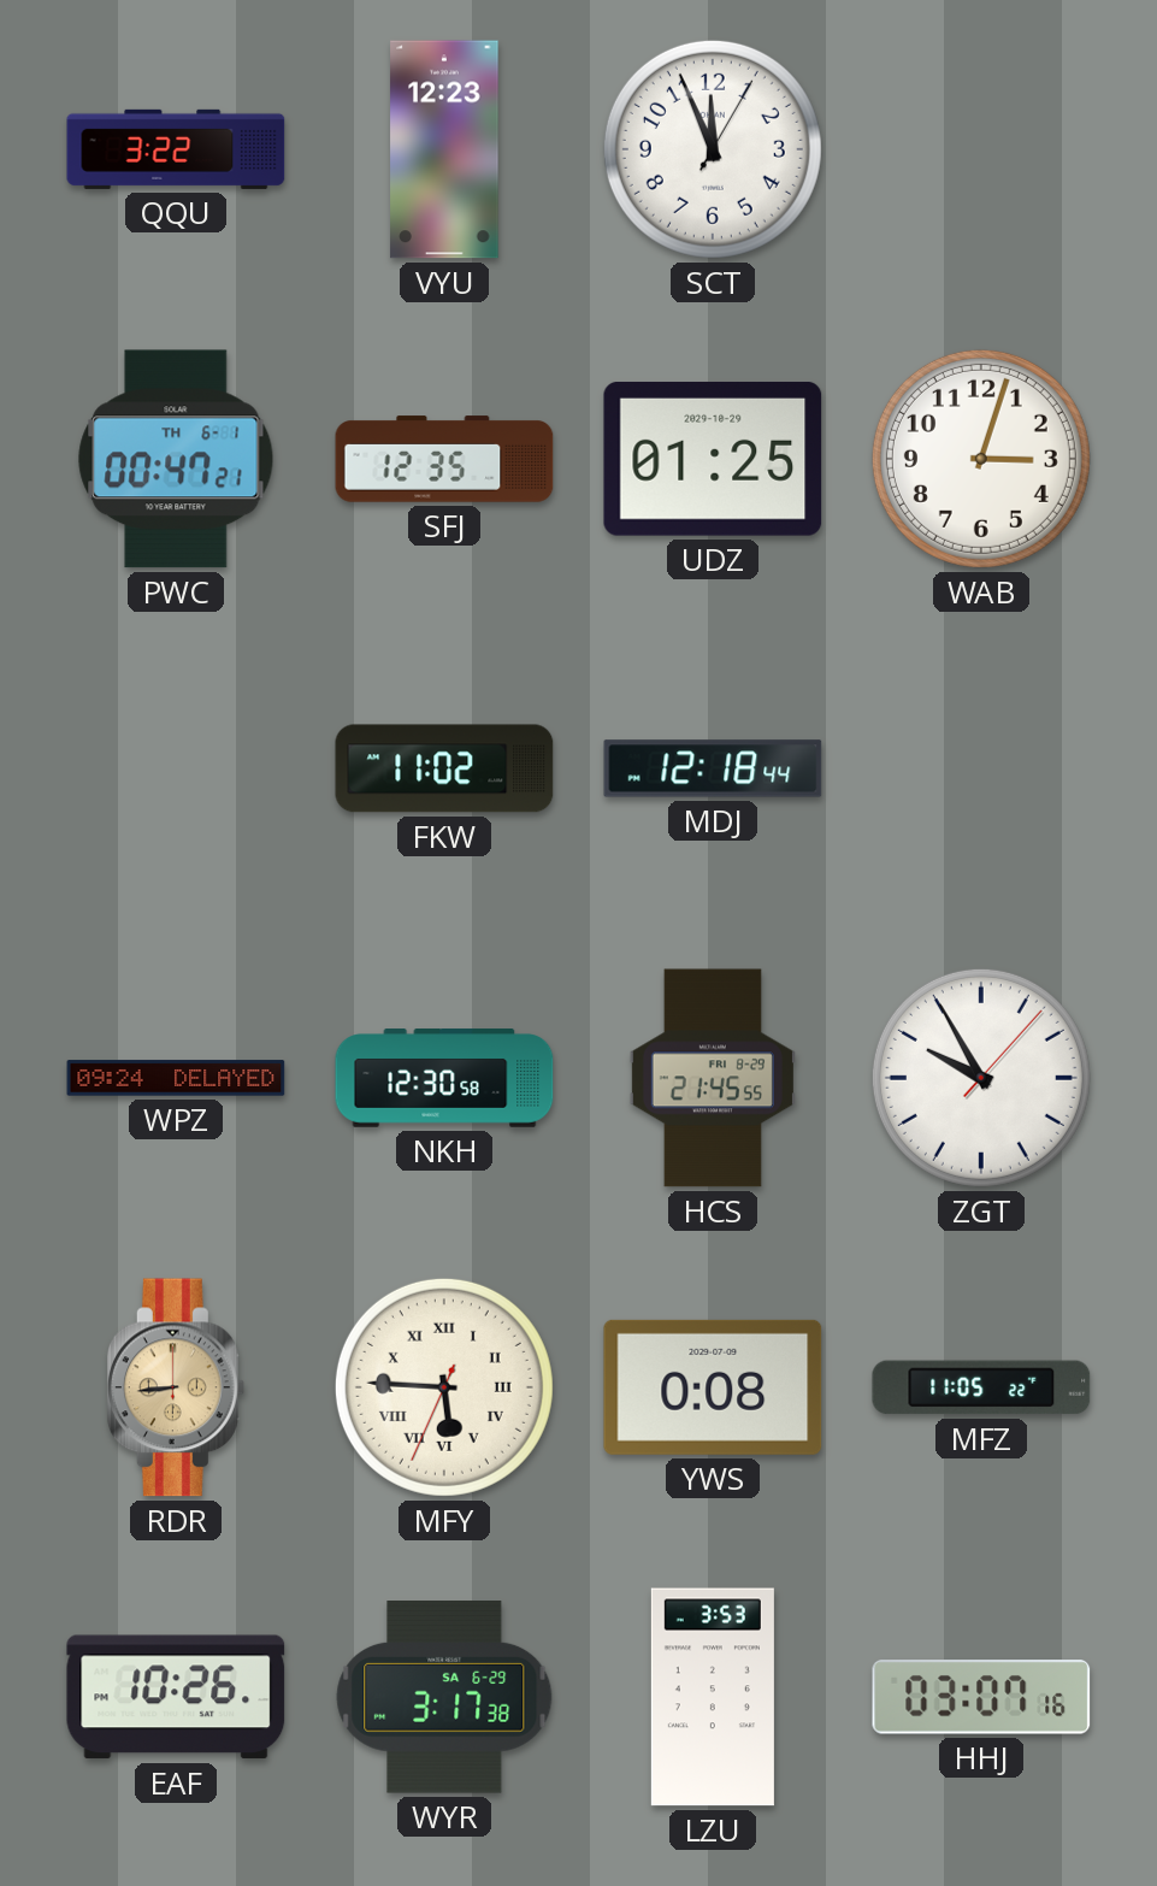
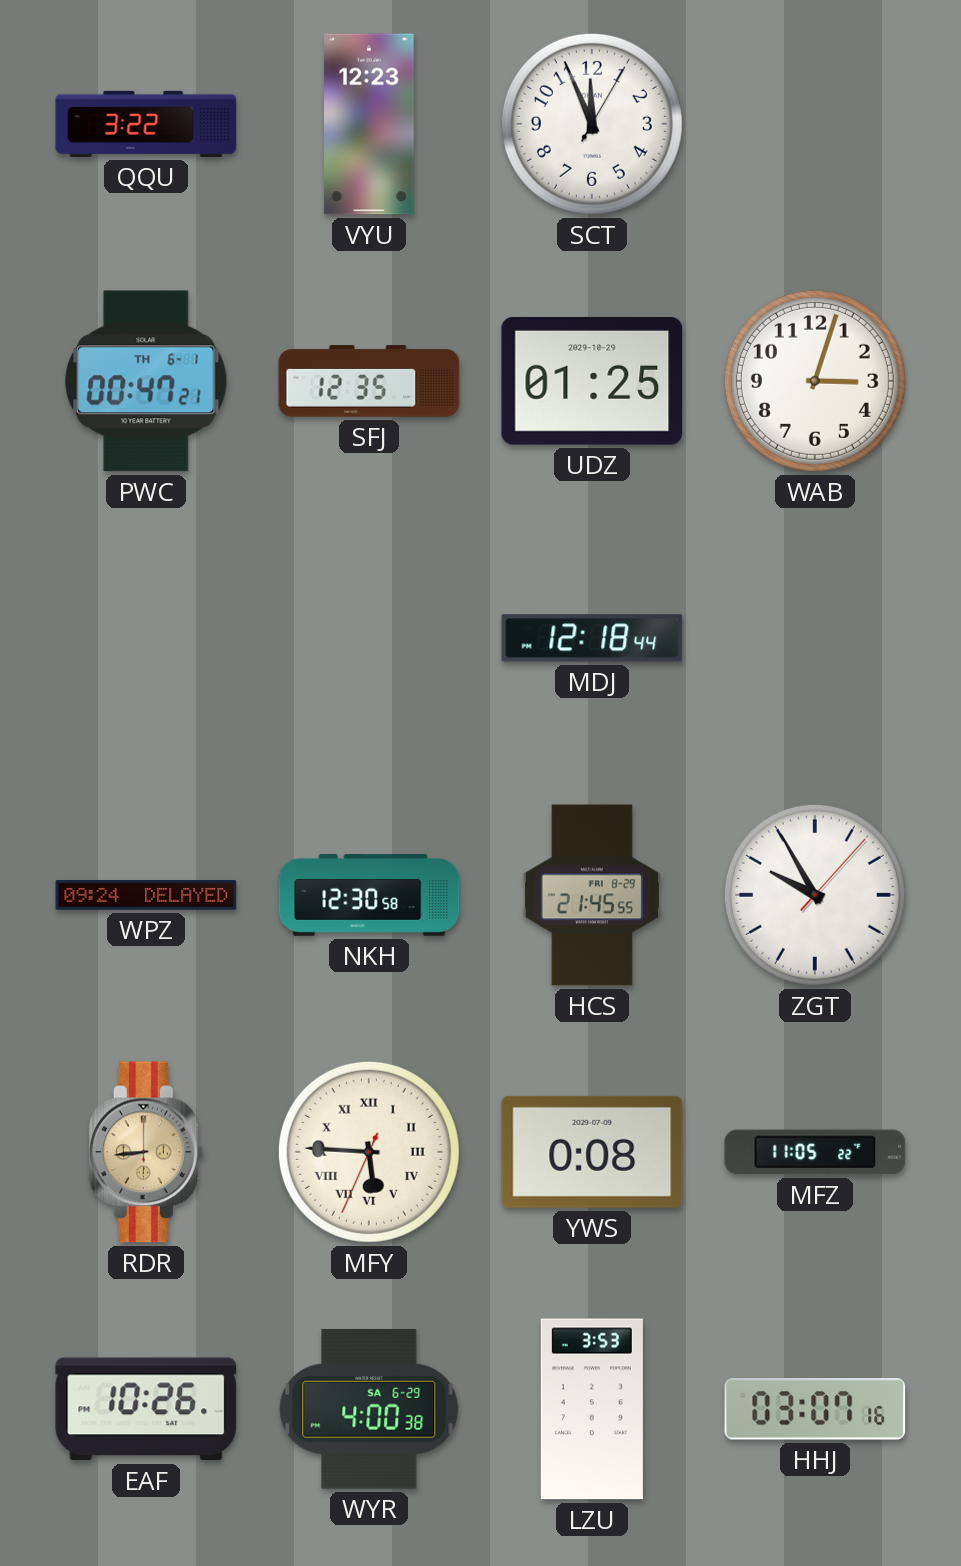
FKW: 11:02 -> none
WYR: 3:17 -> 4:00
